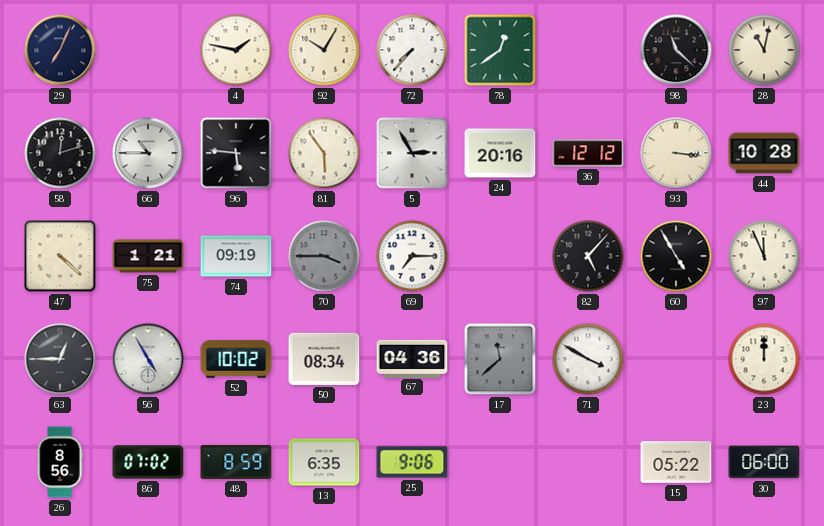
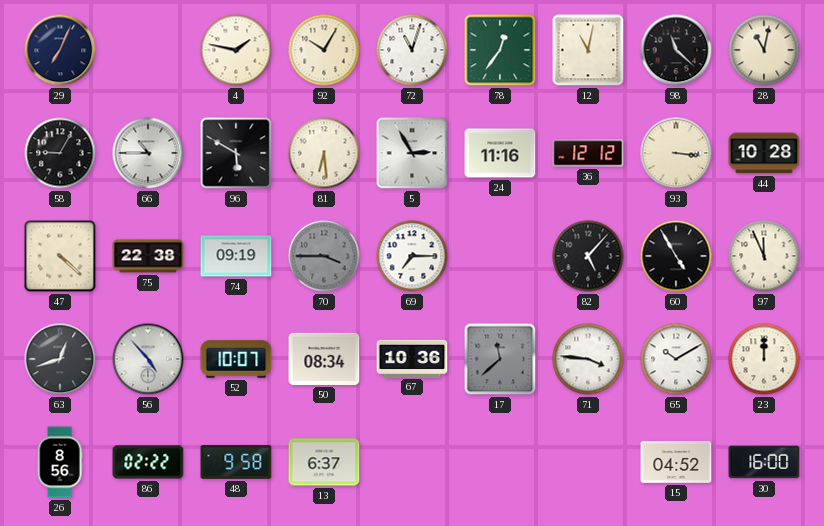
72: 7:37 -> 11:03
78: 12:39 -> 12:36
12: none -> 11:02
58: 12:12 -> 9:05
96: 5:46 -> 5:50
81: 5:54 -> 6:29
24: 20:16 -> 11:16
75: 1:21 -> 22:38
63: 12:45 -> 12:42
56: 4:55 -> 4:53
52: 10:02 -> 10:07
67: 04:36 -> 10:36
71: 3:50 -> 3:46
65: none -> 10:10
86: 07:02 -> 02:22
48: 8:59 -> 9:58
13: 6:35 -> 6:37
25: 9:06 -> none
15: 05:22 -> 04:52
30: 06:00 -> 16:00
